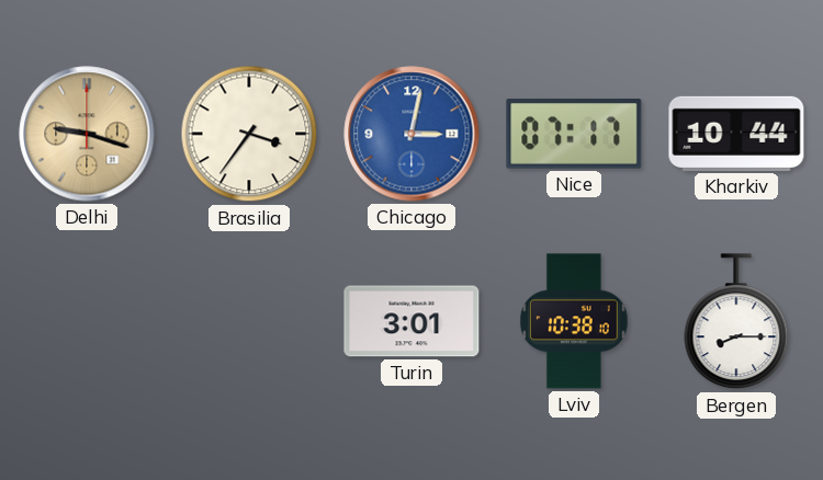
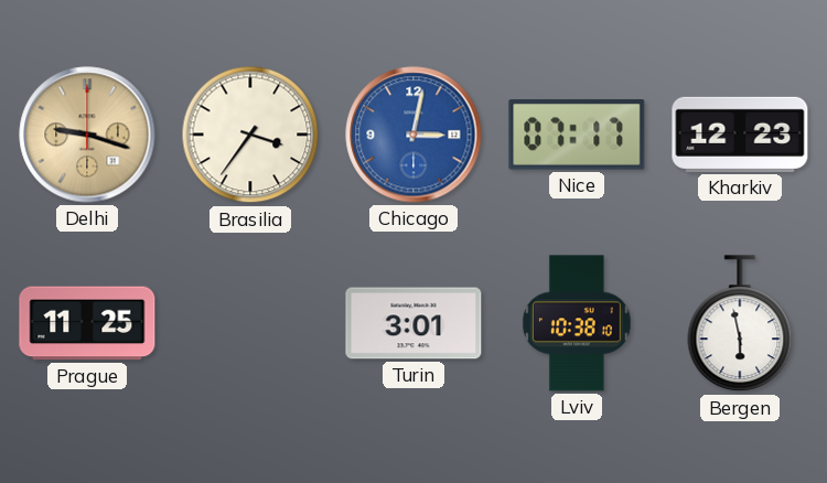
Kharkiv: 10:44 -> 12:23
Prague: none -> 11:25
Bergen: 8:15 -> 5:58
